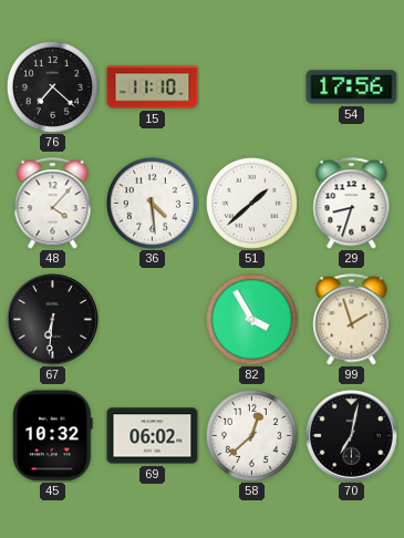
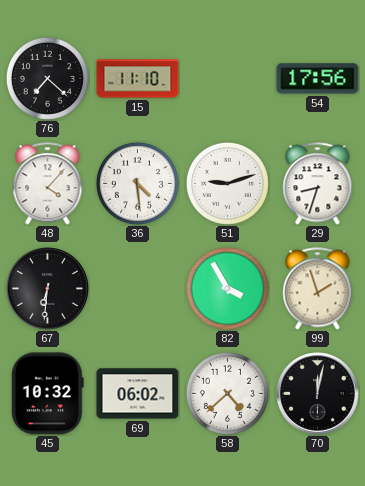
51: 1:38 -> 9:12
58: 12:38 -> 4:38
70: 7:02 -> 12:02
